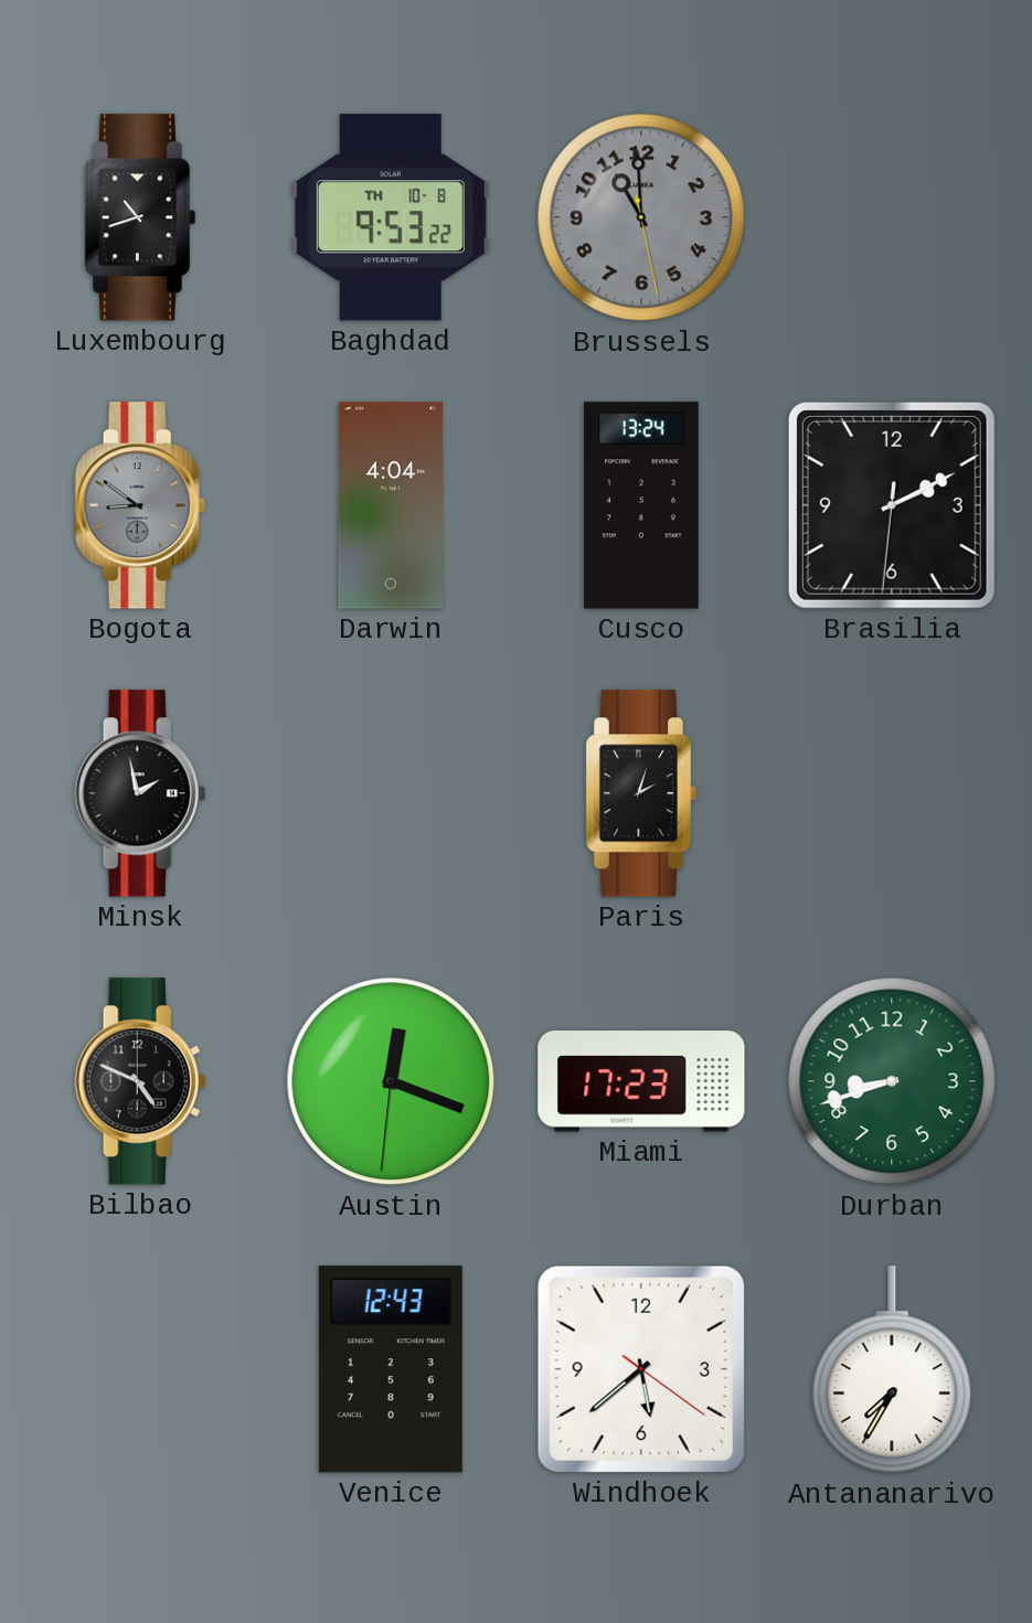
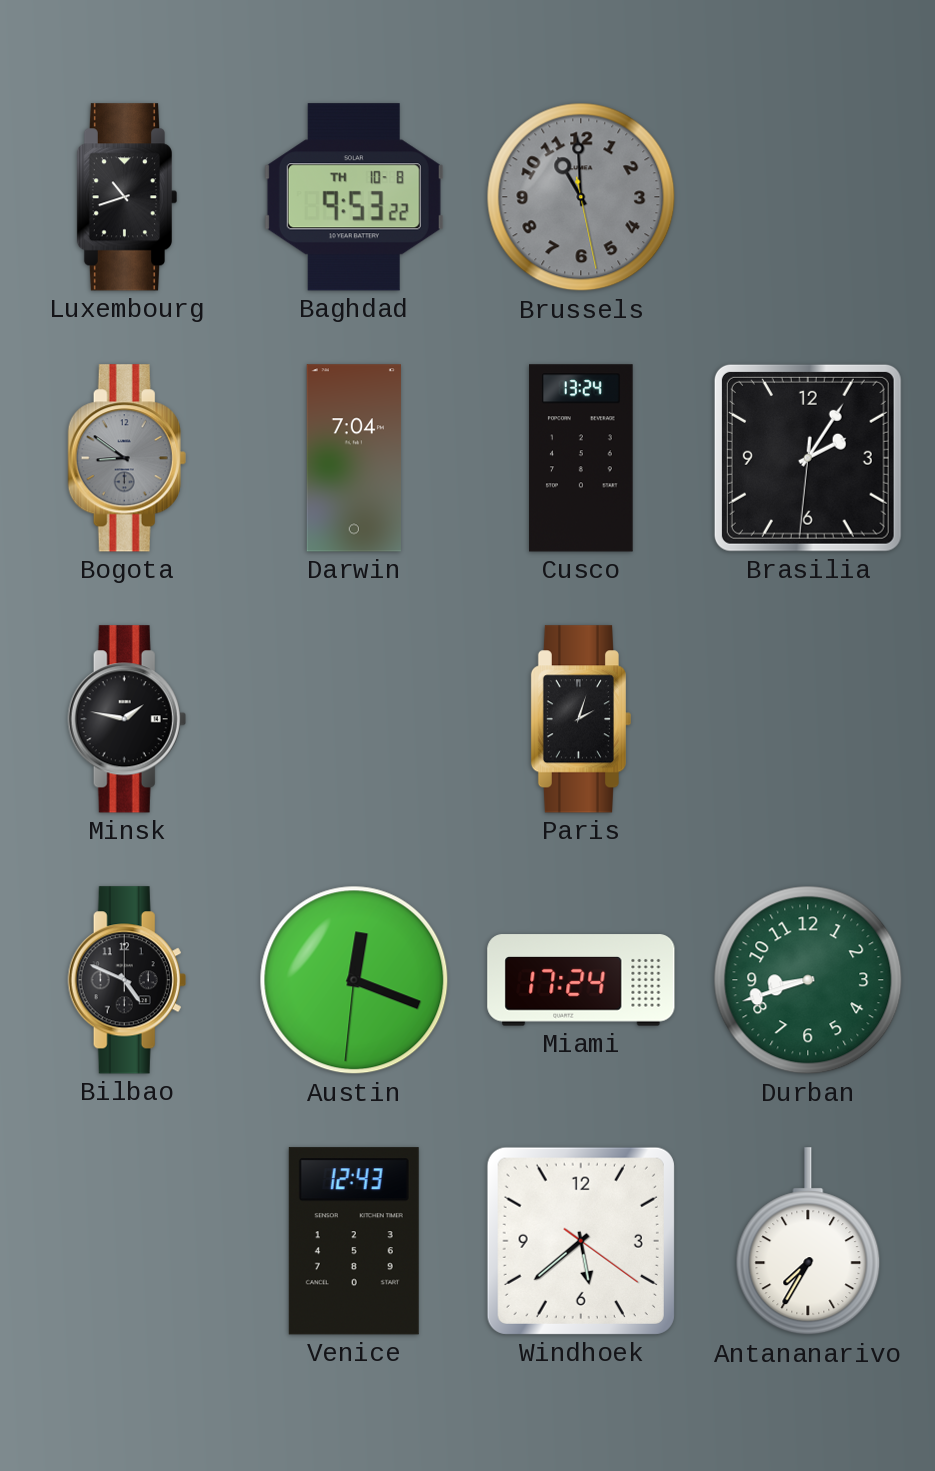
Darwin: 4:04 -> 7:04
Brasilia: 2:10 -> 2:05
Minsk: 1:58 -> 1:47
Miami: 17:23 -> 17:24
